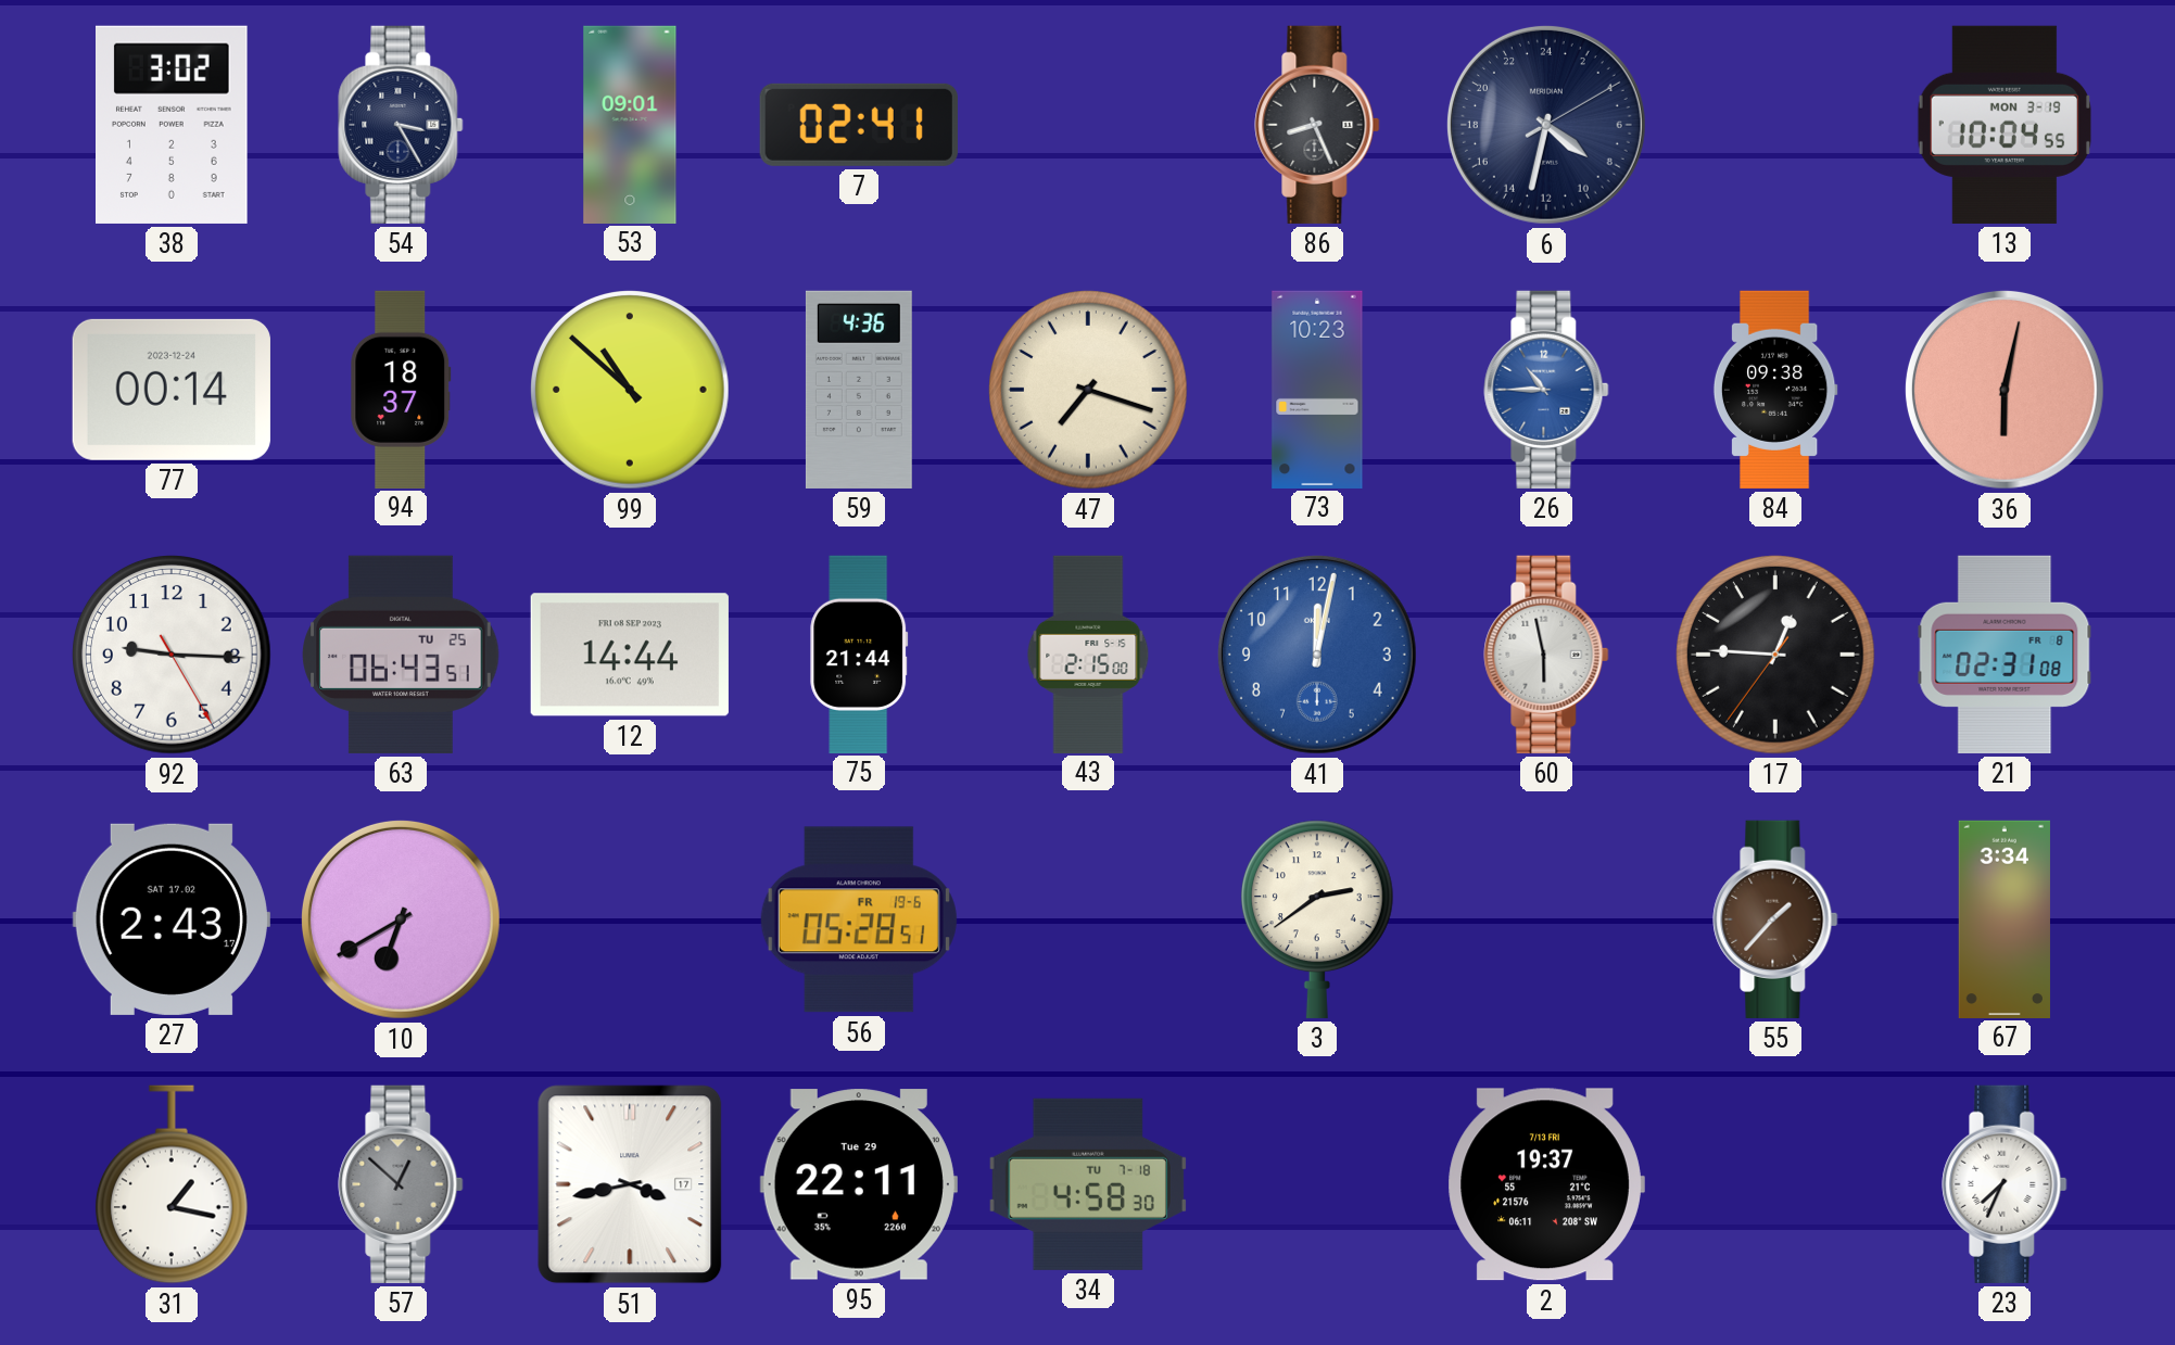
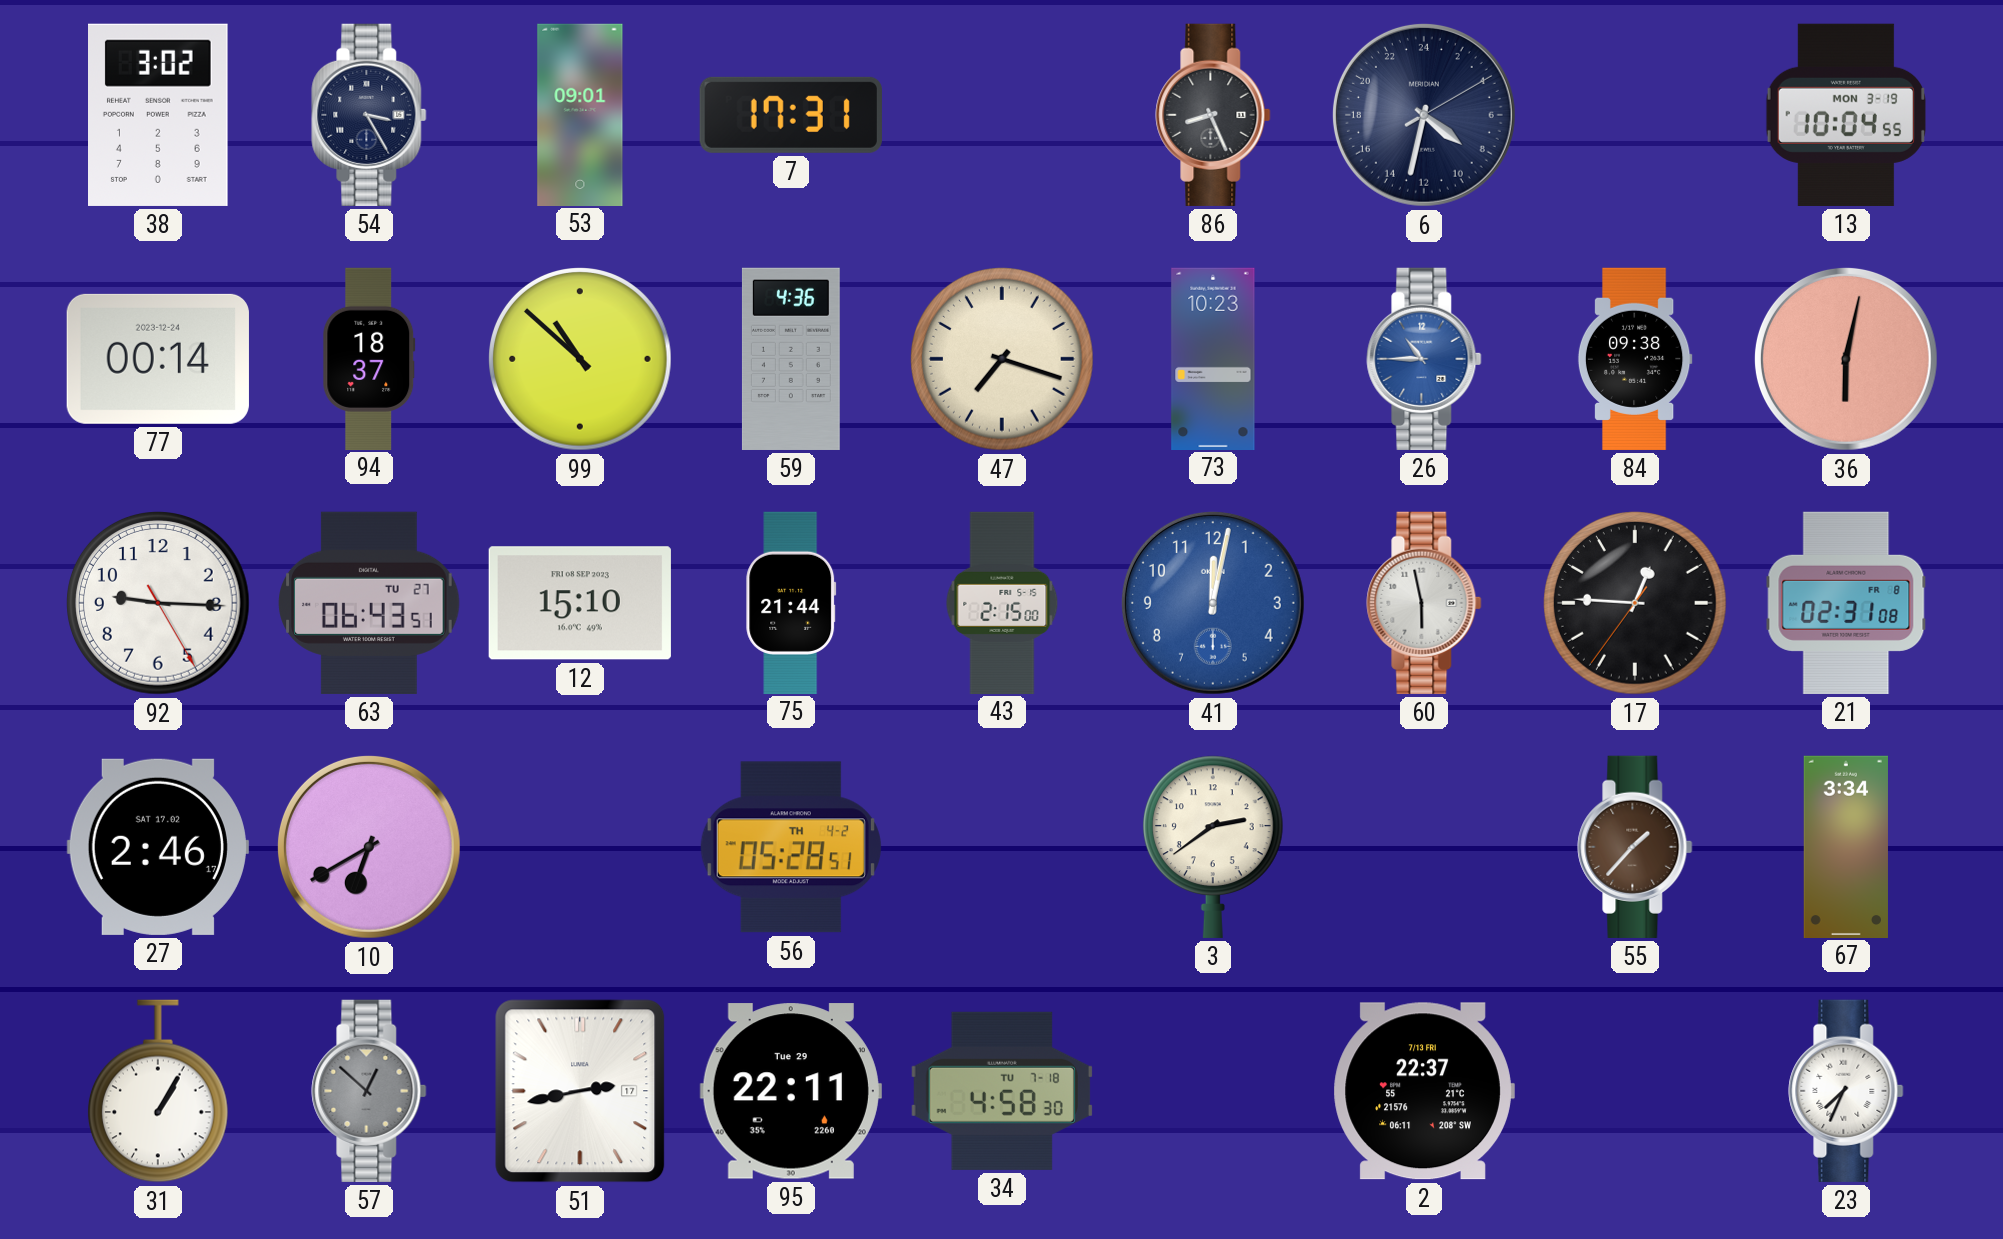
7: 02:41 -> 17:31
63 date: TU 25 -> TU 27
12: 14:44 -> 15:10
27: 2:43 -> 2:46
56 date: FR 19-6 -> TH 4-2
31: 1:17 -> 1:05
51: 3:43 -> 2:43
2: 19:37 -> 22:37
